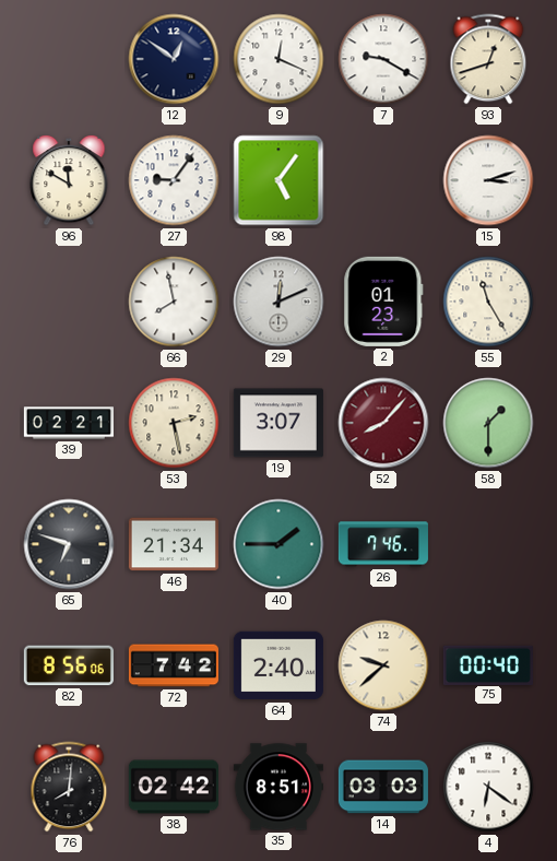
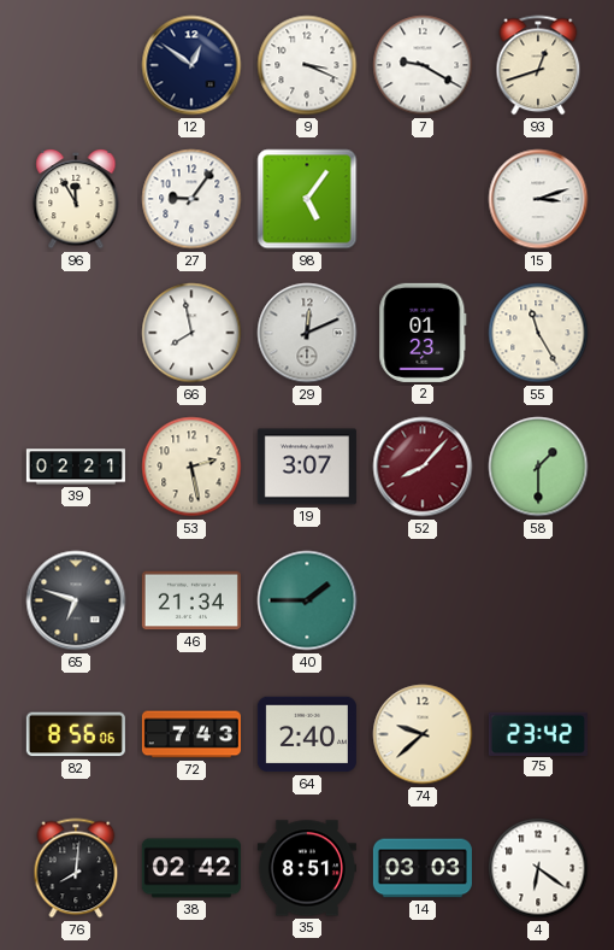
9: 12:19 -> 3:19
96: 11:50 -> 11:55
26: 7:46 -> none
72: 7:42 -> 7:43
75: 00:40 -> 23:42
